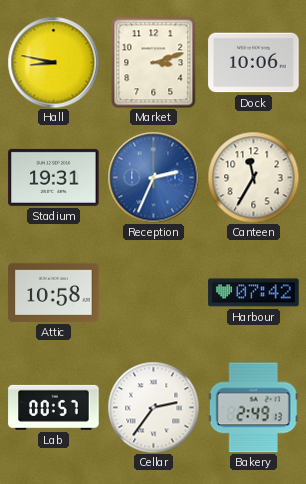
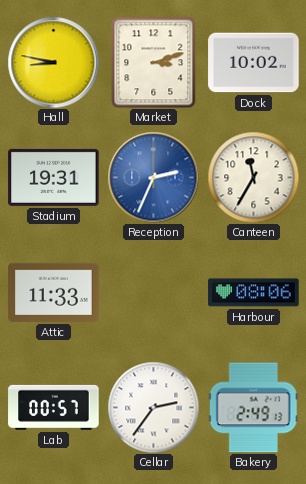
Dock: 10:06 -> 10:02
Attic: 10:58 -> 11:33
Harbour: 07:42 -> 08:06
